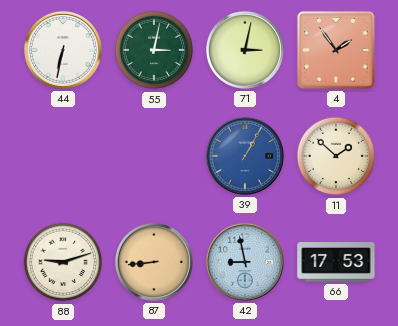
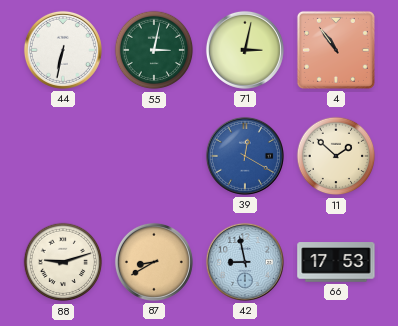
4: 1:54 -> 10:54
39: 1:05 -> 12:20
87: 8:44 -> 8:40
